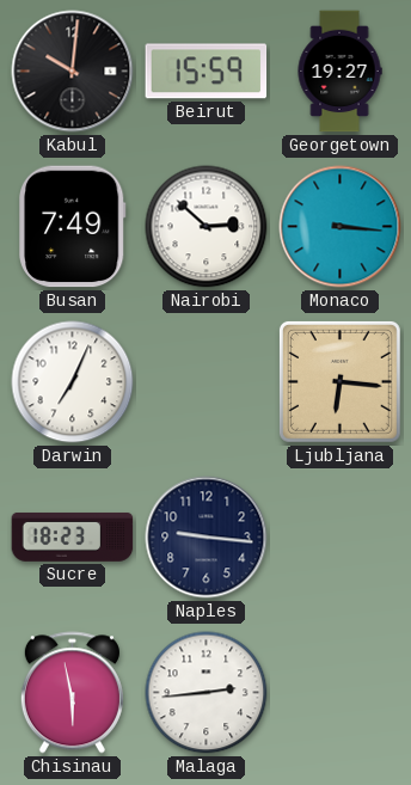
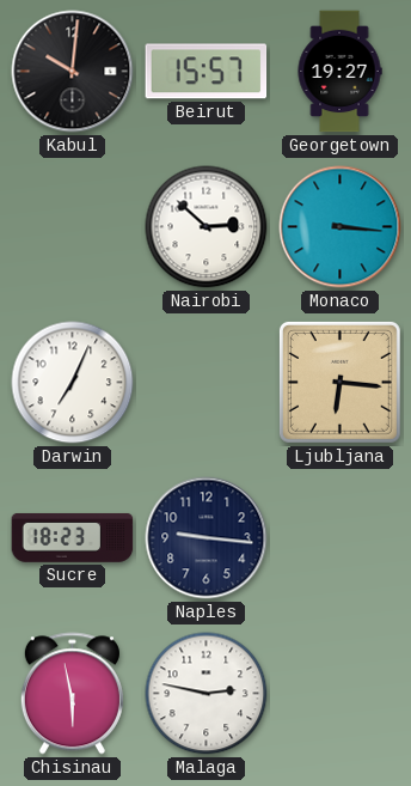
Beirut: 15:59 -> 15:57
Busan: 7:49 -> none
Malaga: 2:44 -> 2:47
